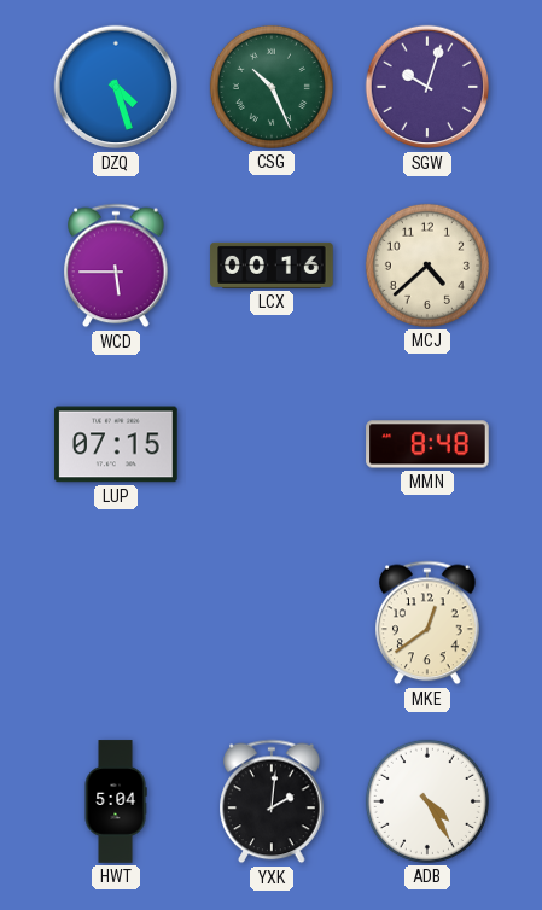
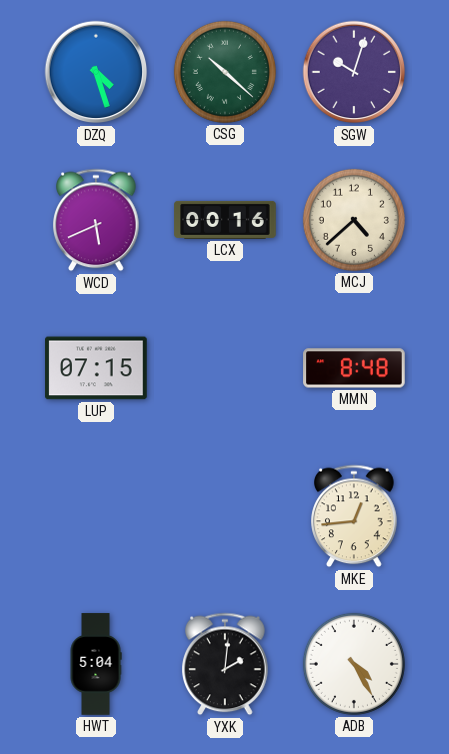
CSG: 10:26 -> 10:22
WCD: 5:45 -> 5:41
MKE: 12:39 -> 12:44
